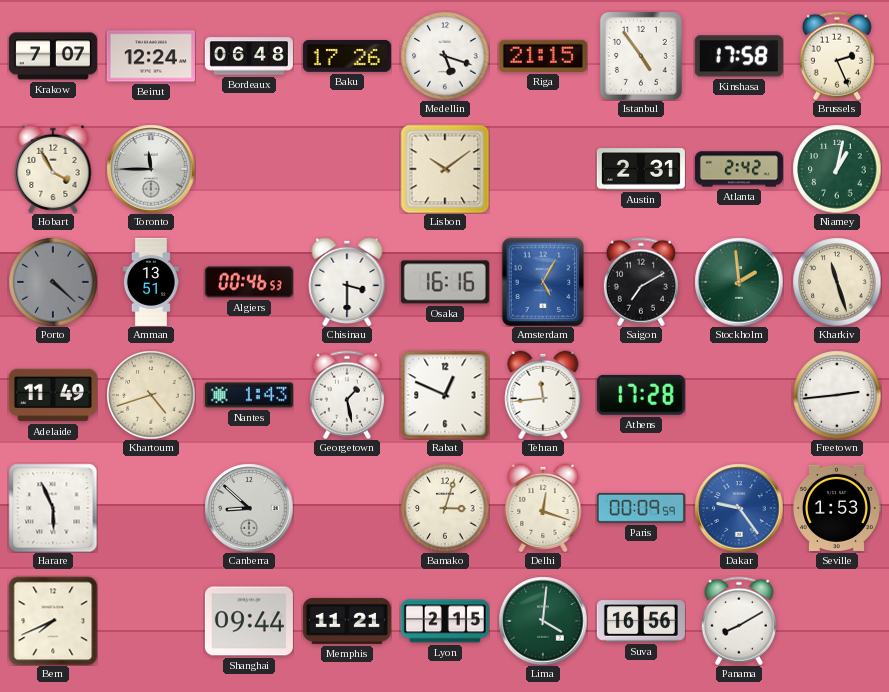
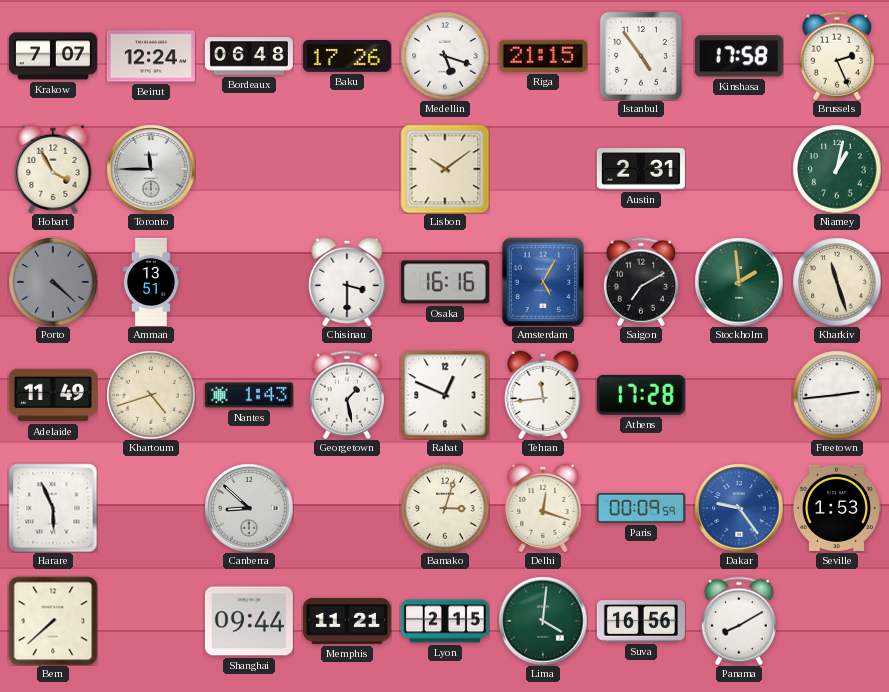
Atlanta: 2:42 -> none
Algiers: 00:46 -> none
Bern: 7:41 -> 7:38
